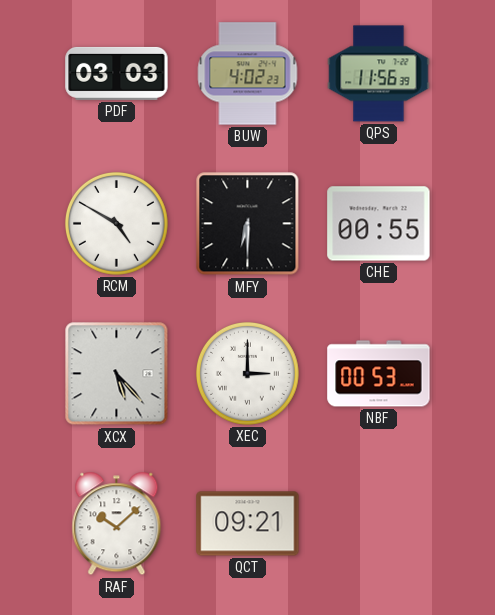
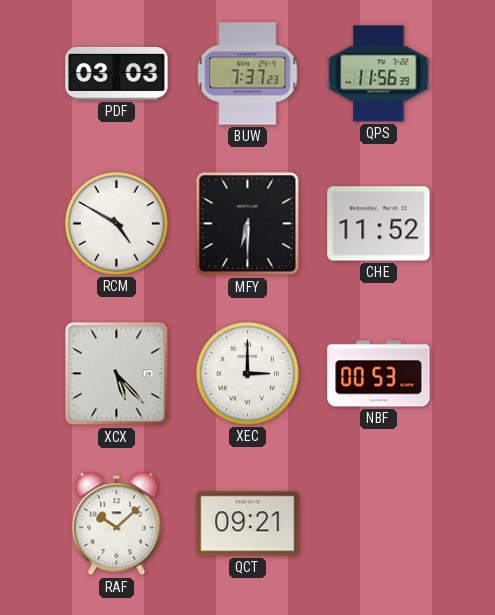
BUW: 4:02 -> 7:37
CHE: 00:55 -> 11:52
